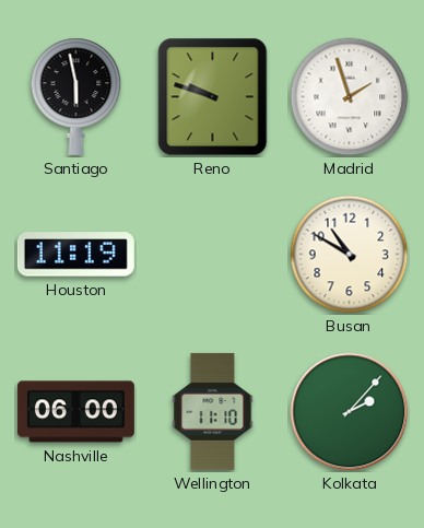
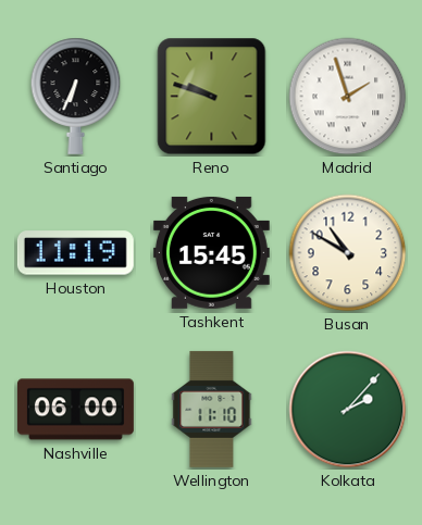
Santiago: 5:58 -> 6:34
Tashkent: none -> 15:45
